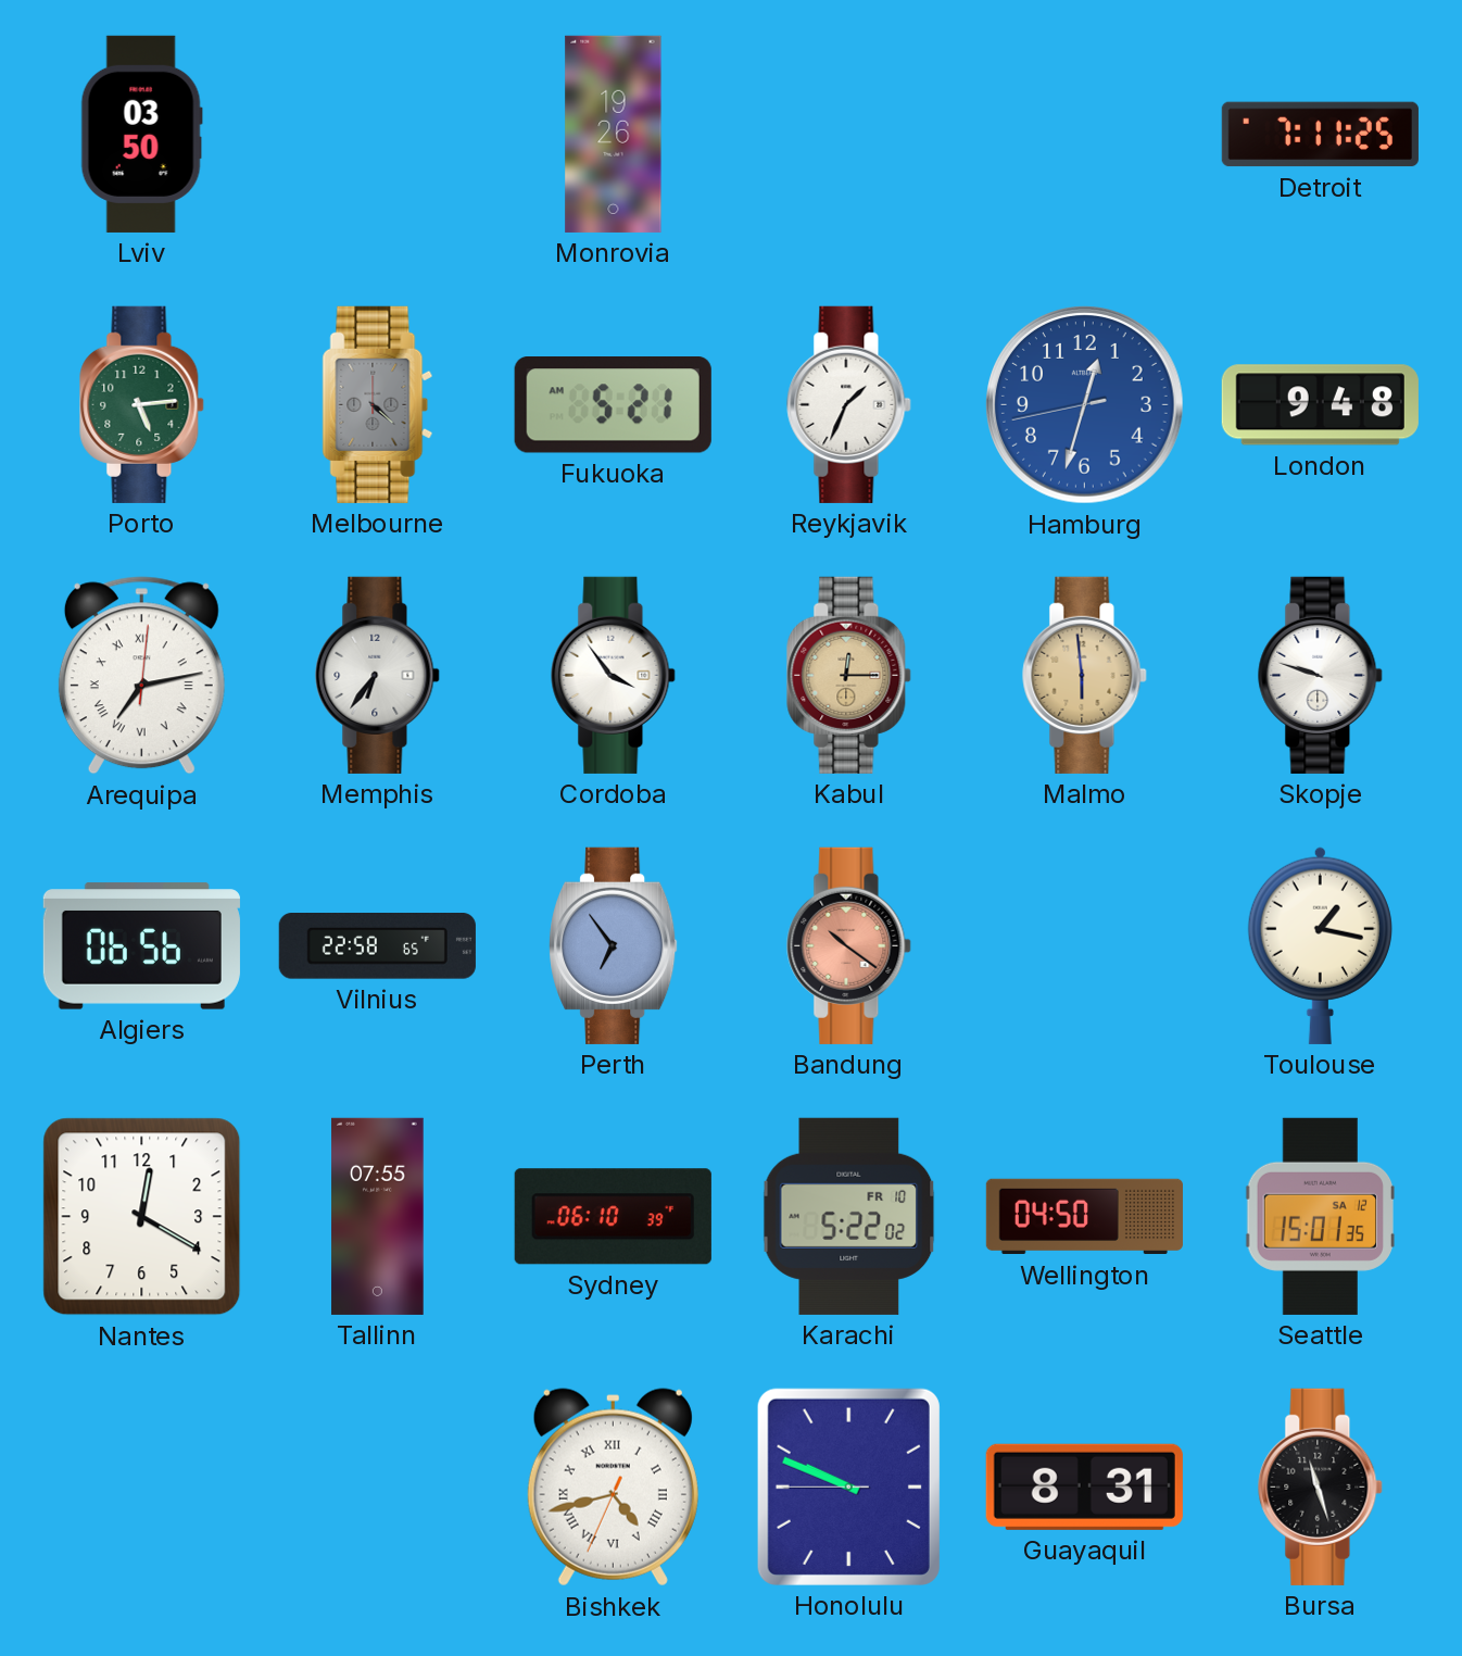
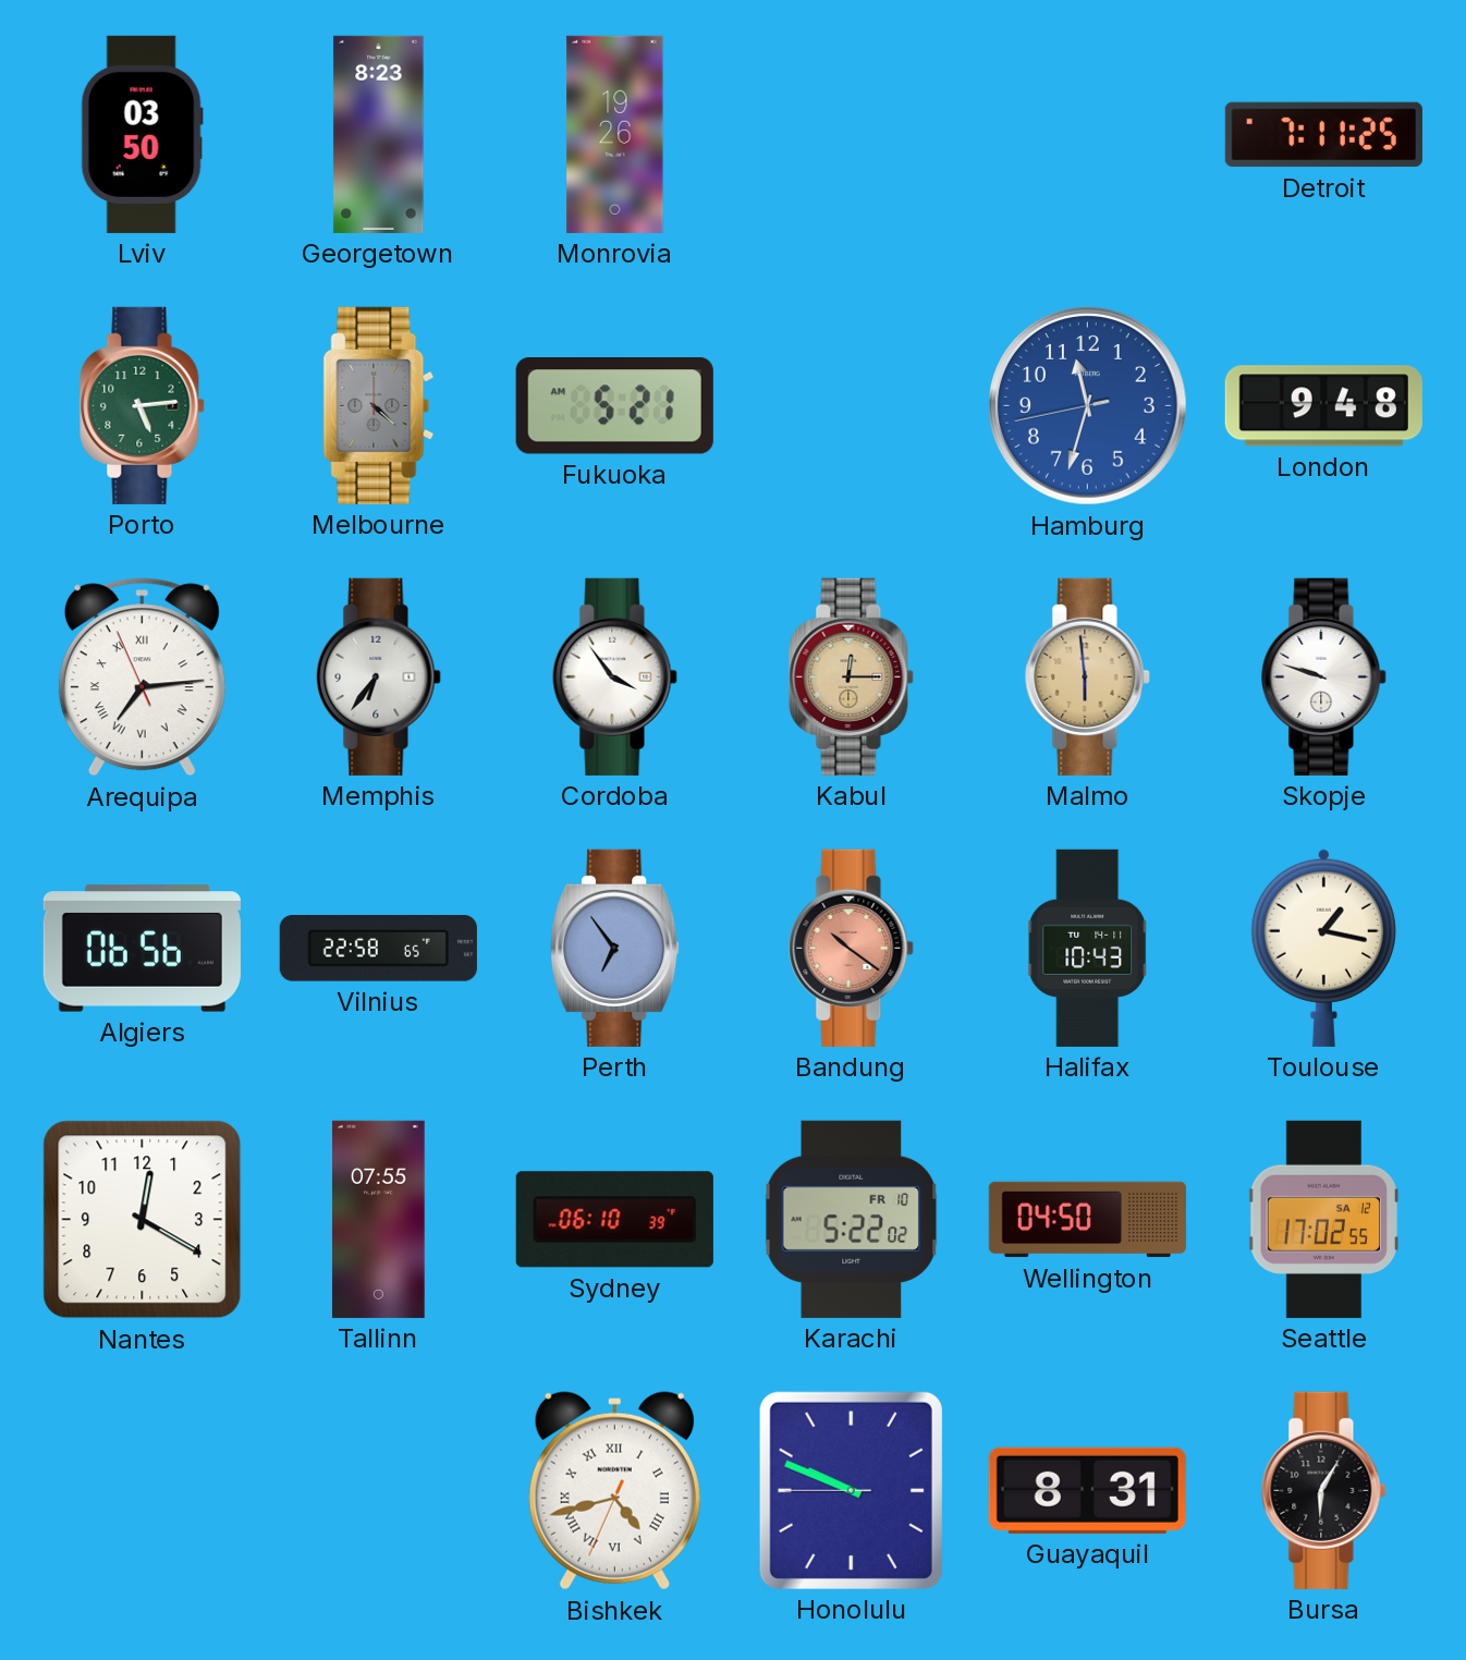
Georgetown: none -> 8:23
Reykjavik: 1:34 -> none
Hamburg: 12:32 -> 11:32
Arequipa: 7:13:01 -> 7:13:56
Halifax: none -> 10:43
Seattle: 15:01 -> 17:02
Bursa: 11:27 -> 6:05
